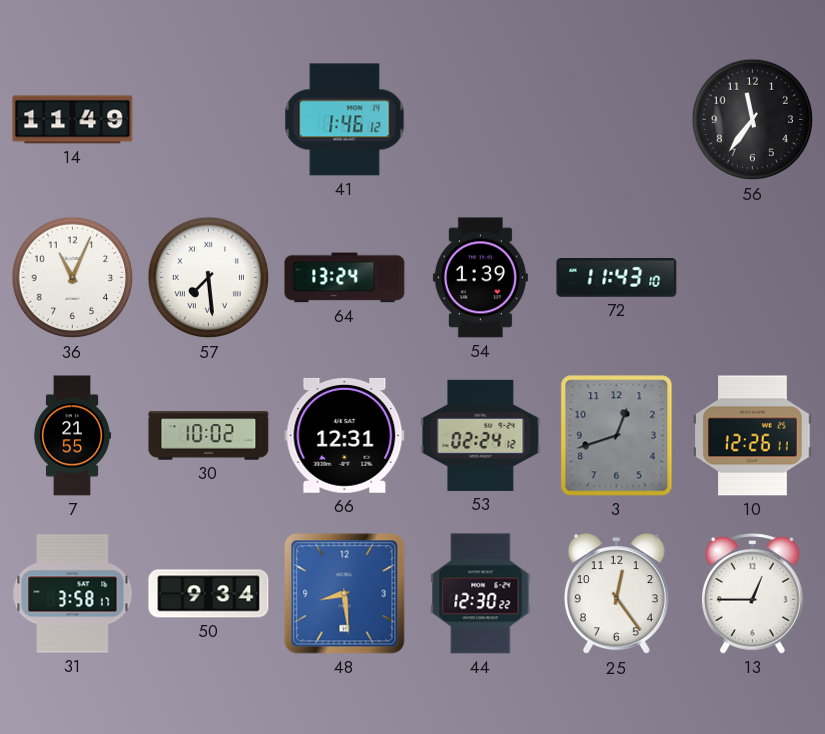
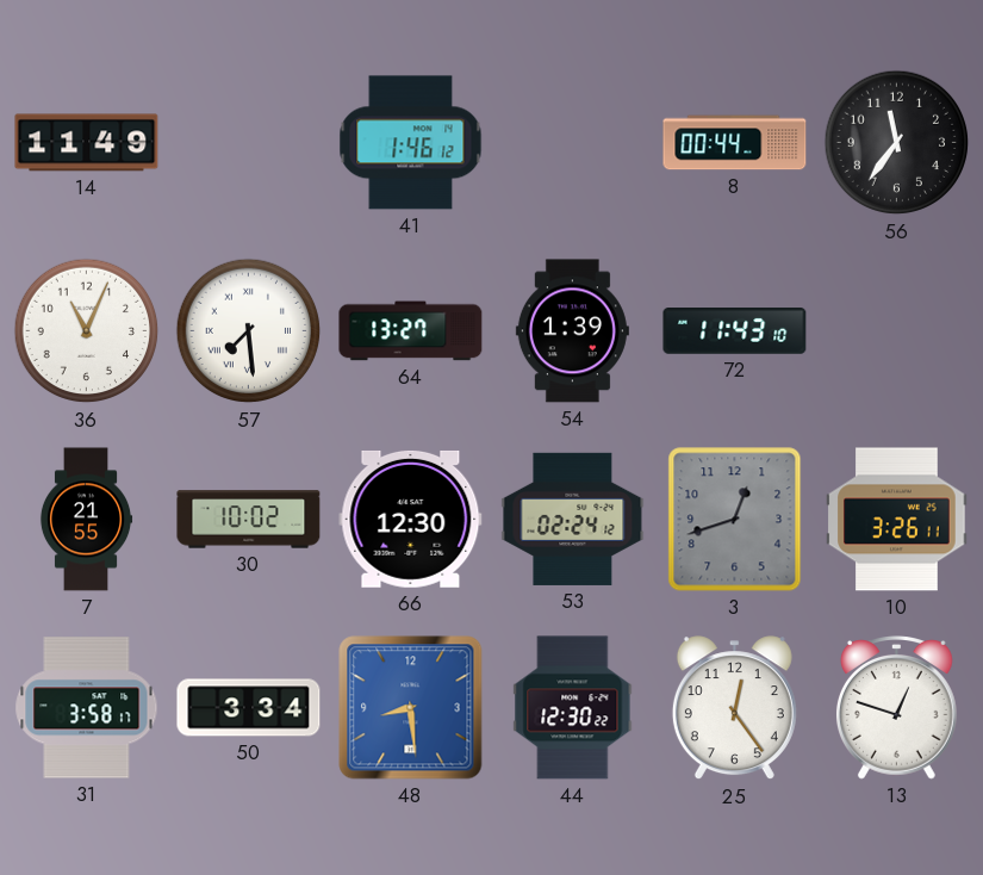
8: none -> 00:44
64: 13:24 -> 13:27
66: 12:31 -> 12:30
10: 12:26 -> 3:26
50: 9:34 -> 3:34
13: 12:45 -> 12:48
